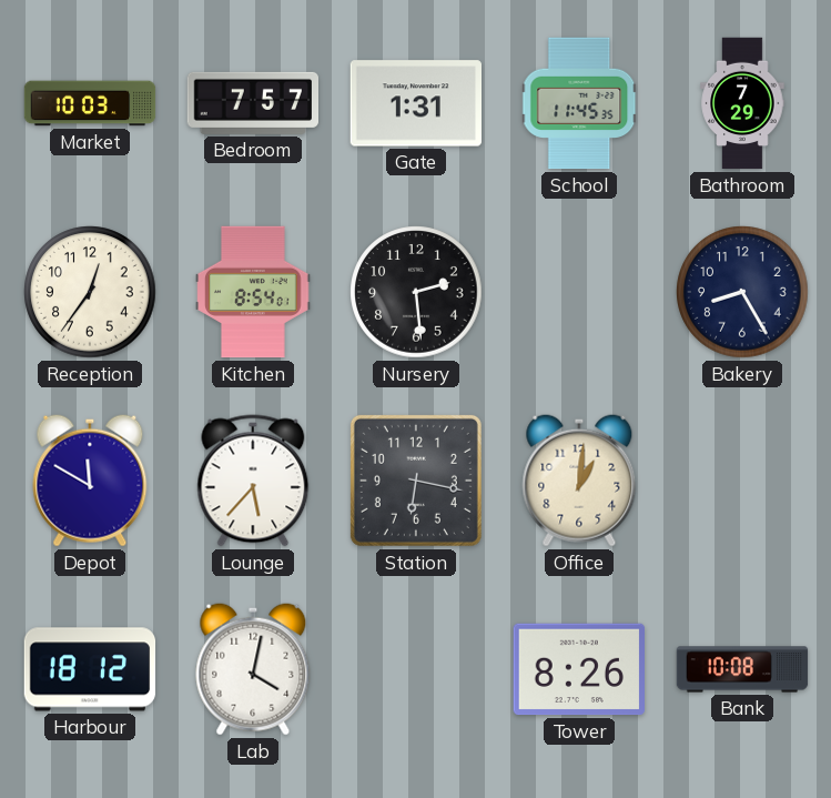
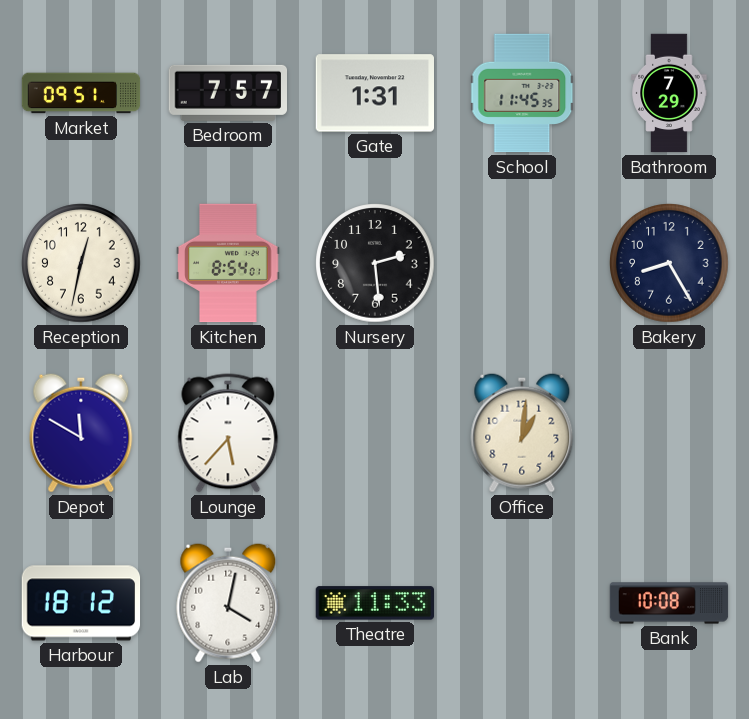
Market: 10:03 -> 09:51
Reception: 12:36 -> 12:32
Station: 6:17 -> none
Theatre: none -> 11:33
Tower: 8:26 -> none
